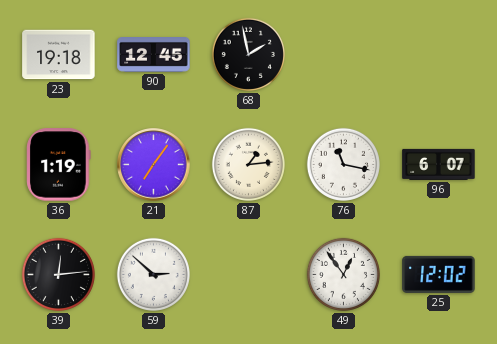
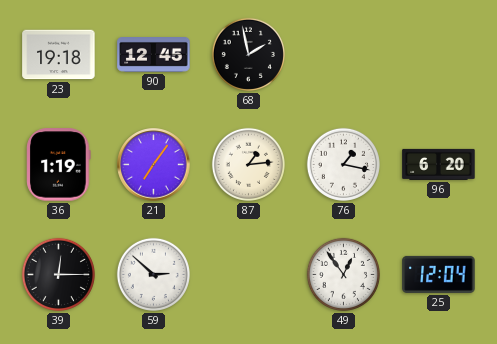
76: 11:17 -> 1:17
96: 6:07 -> 6:20
39: 12:14 -> 12:15
25: 12:02 -> 12:04
